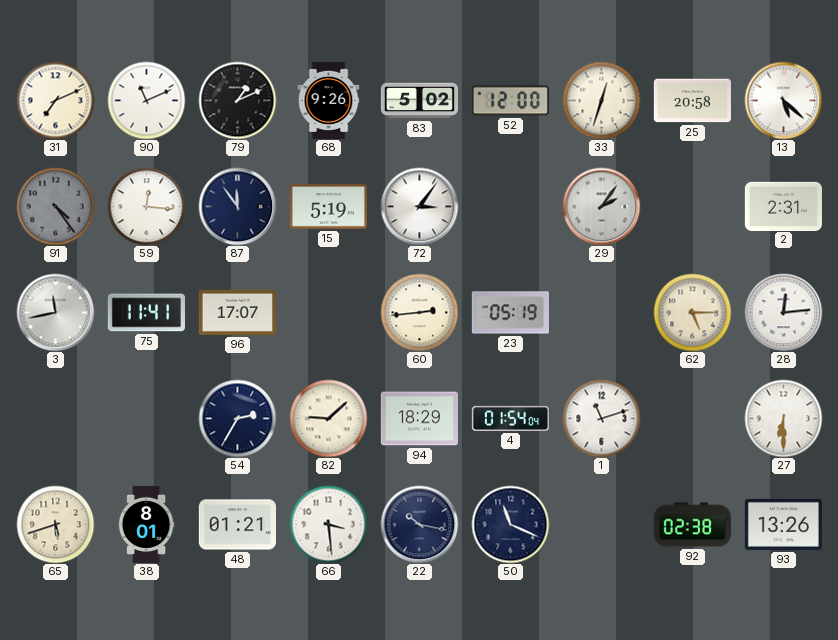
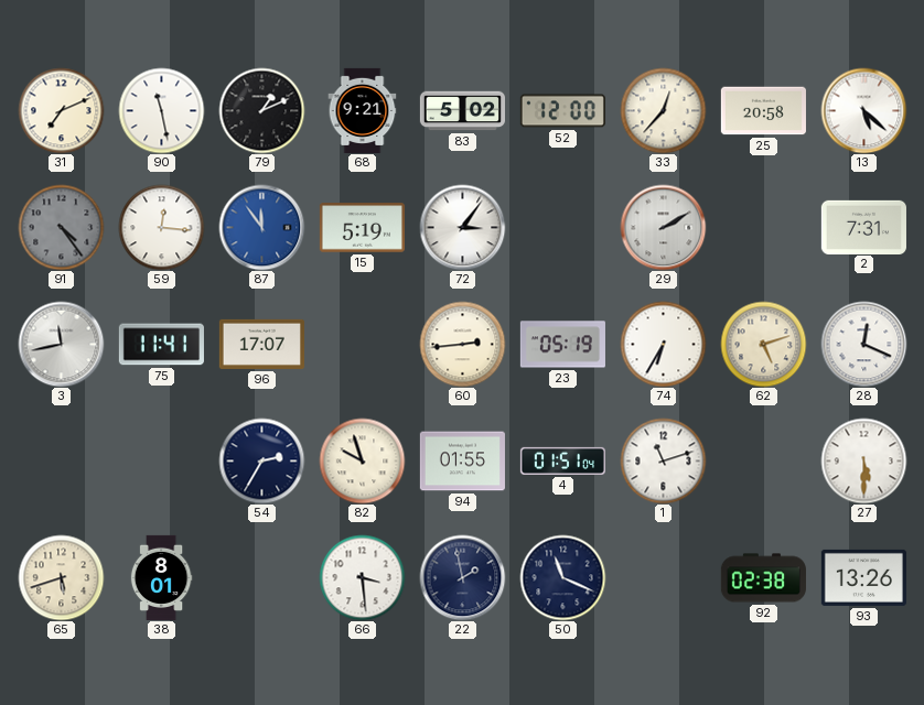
90: 11:11 -> 11:28
68: 9:26 -> 9:21
33: 12:33 -> 12:37
87 dial: navy -> blue
29: 2:06 -> 2:10
2: 2:31 -> 7:31
74: none -> 6:35
62: 5:15 -> 5:12
28: 12:14 -> 12:19
82: 9:08 -> 9:57
94: 18:29 -> 01:55
4: 01:54 -> 01:51
27: 6:30 -> 5:30
48: 01:21 -> none
22: 10:17 -> 1:58
